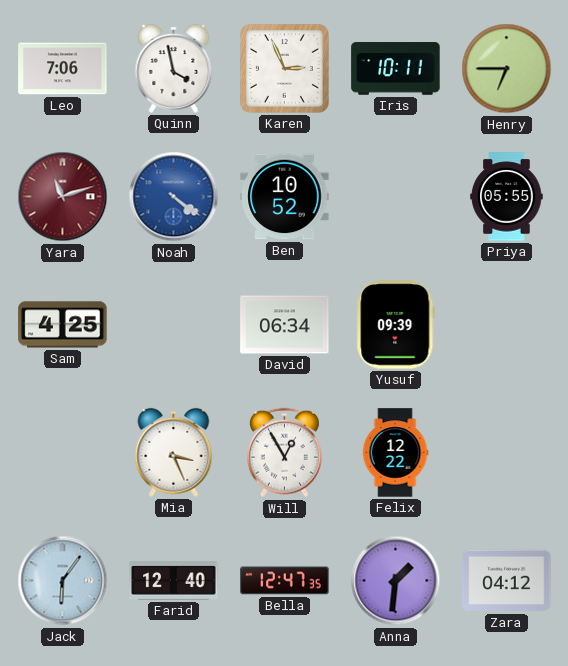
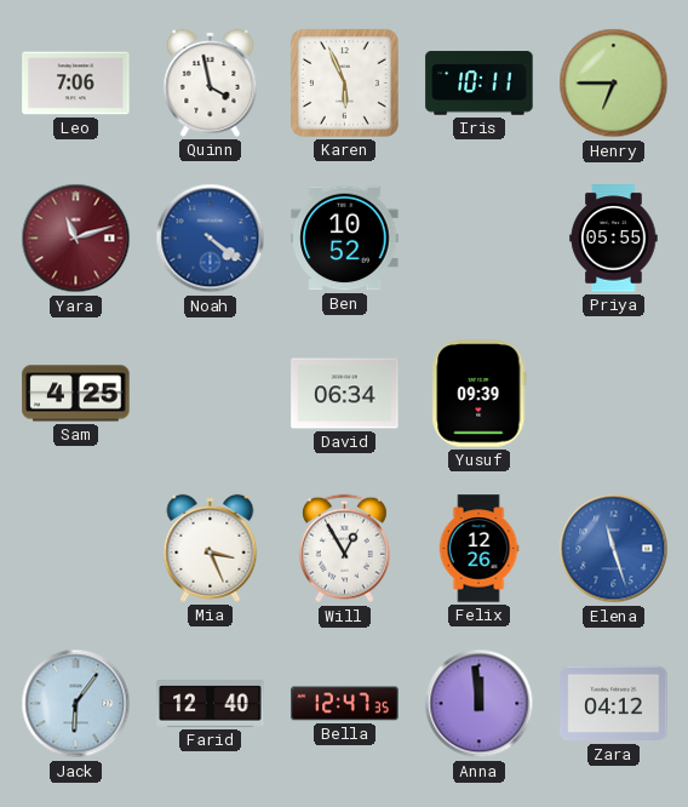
Karen: 2:56 -> 5:56
Felix: 12:22 -> 12:26
Elena: none -> 11:27
Anna: 1:31 -> 11:59
